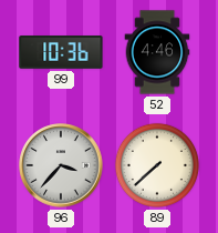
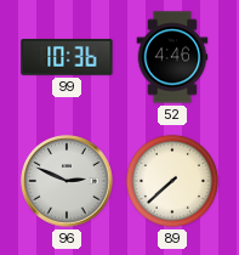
96: 3:37 -> 2:49
